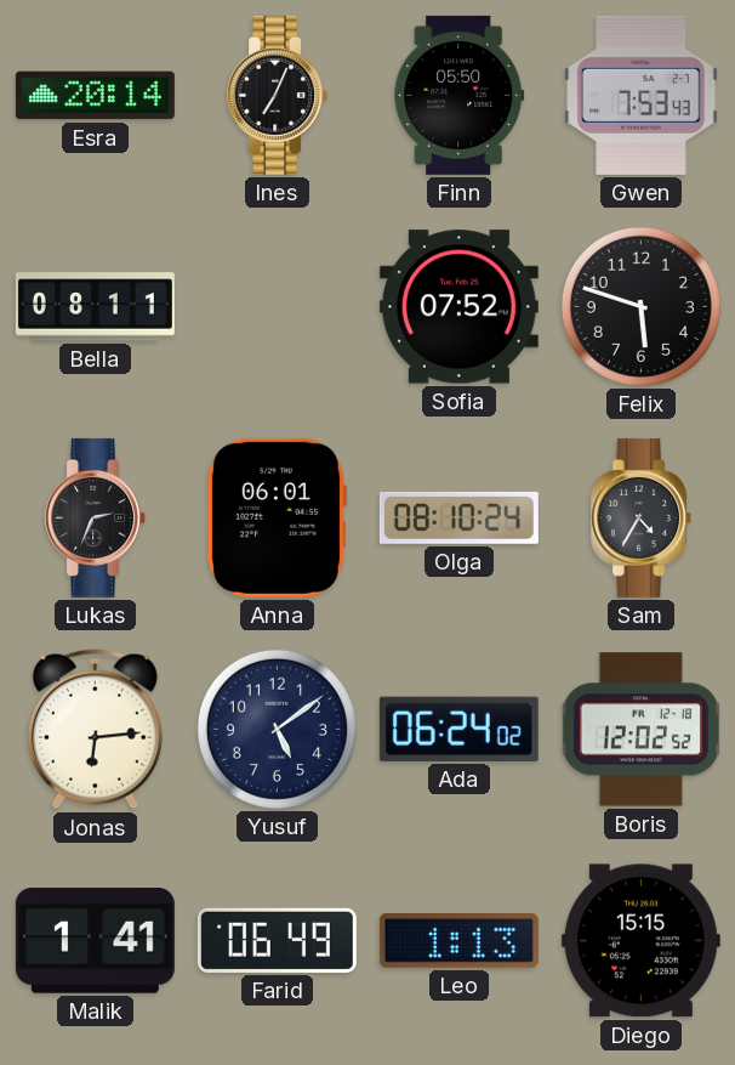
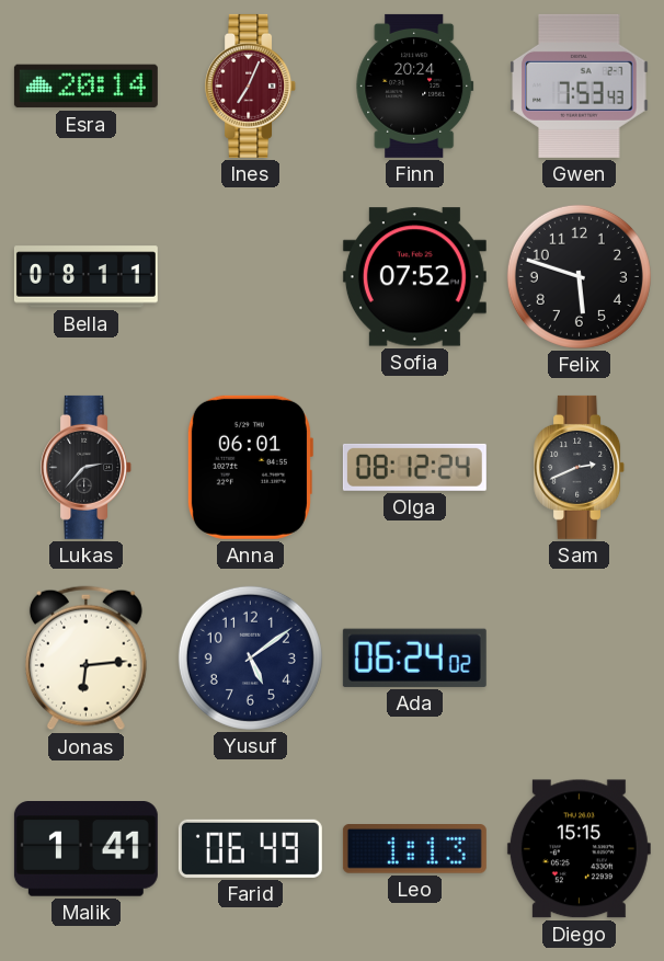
Ines dial: black -> burgundy
Finn: 05:50 -> 20:24
Lukas: 2:34 -> 2:37
Olga: 08:10 -> 08:12
Sam: 4:35 -> 2:41
Boris: 12:02 -> none
